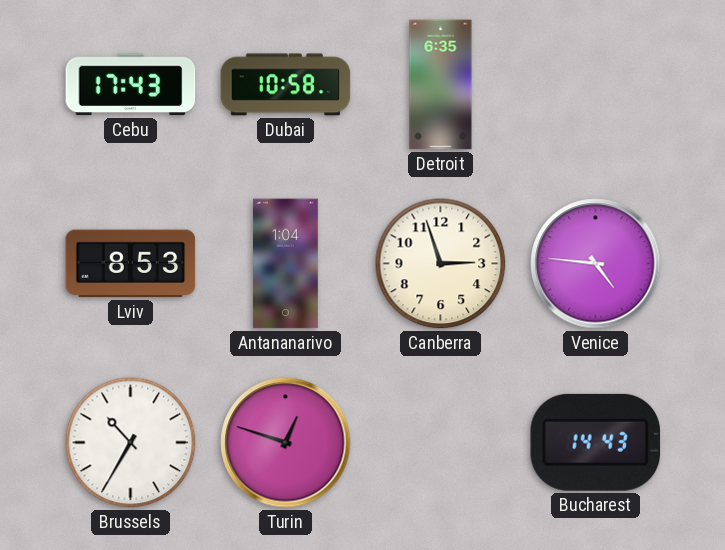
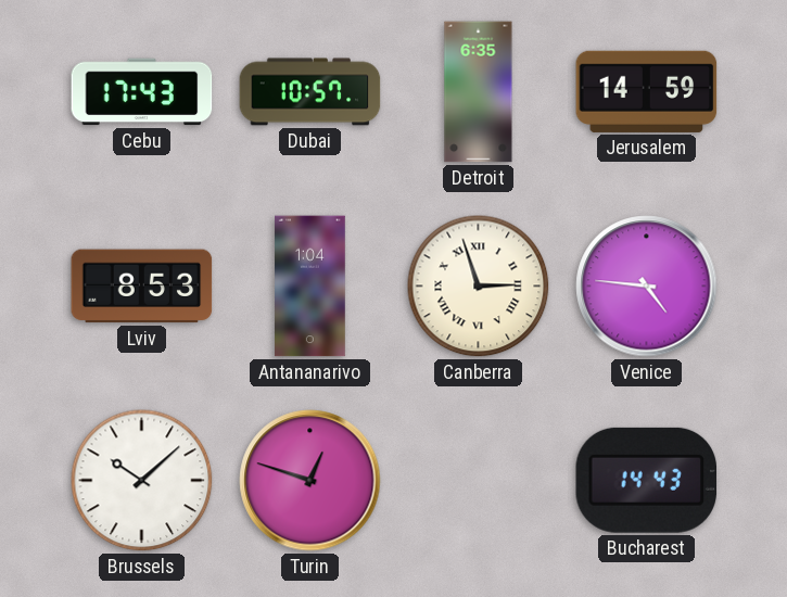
Dubai: 10:58 -> 10:57
Jerusalem: none -> 14:59
Canberra numerals: Arabic -> Roman
Brussels: 10:35 -> 10:08
